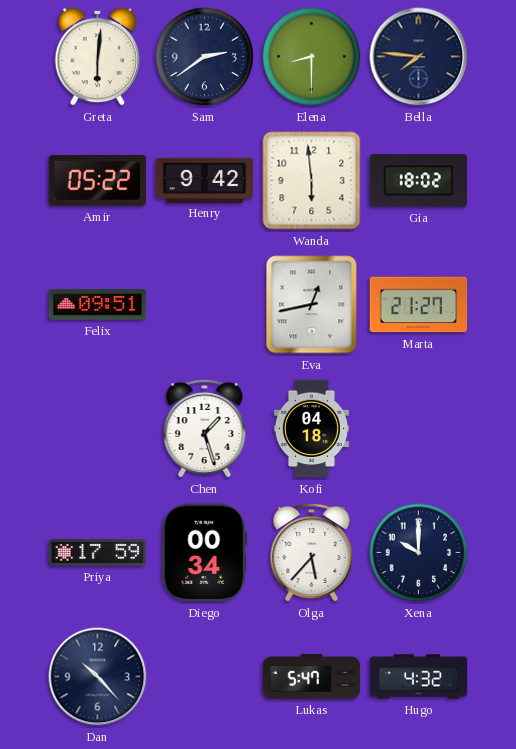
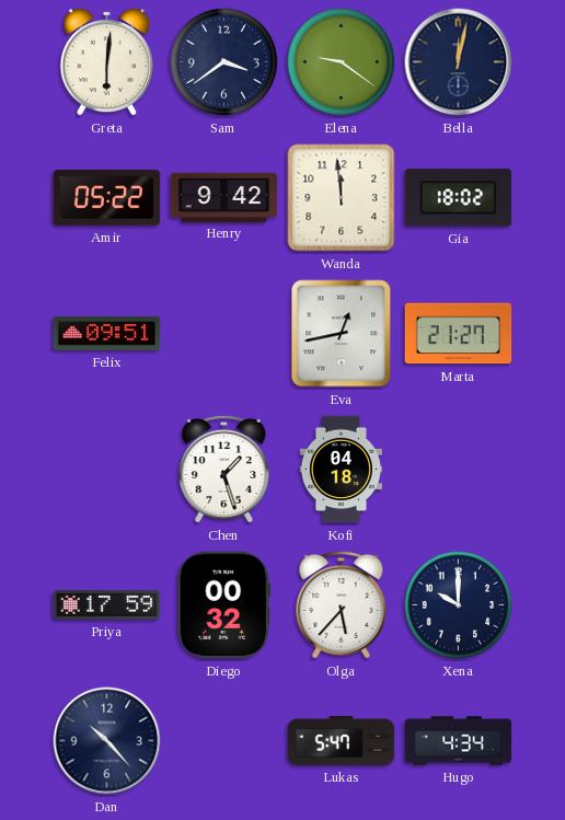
Sam: 2:39 -> 3:39
Elena: 8:30 -> 9:21
Bella: 7:46 -> 12:02
Wanda: 5:59 -> 11:59
Diego: 00:34 -> 00:32
Hugo: 4:32 -> 4:34
